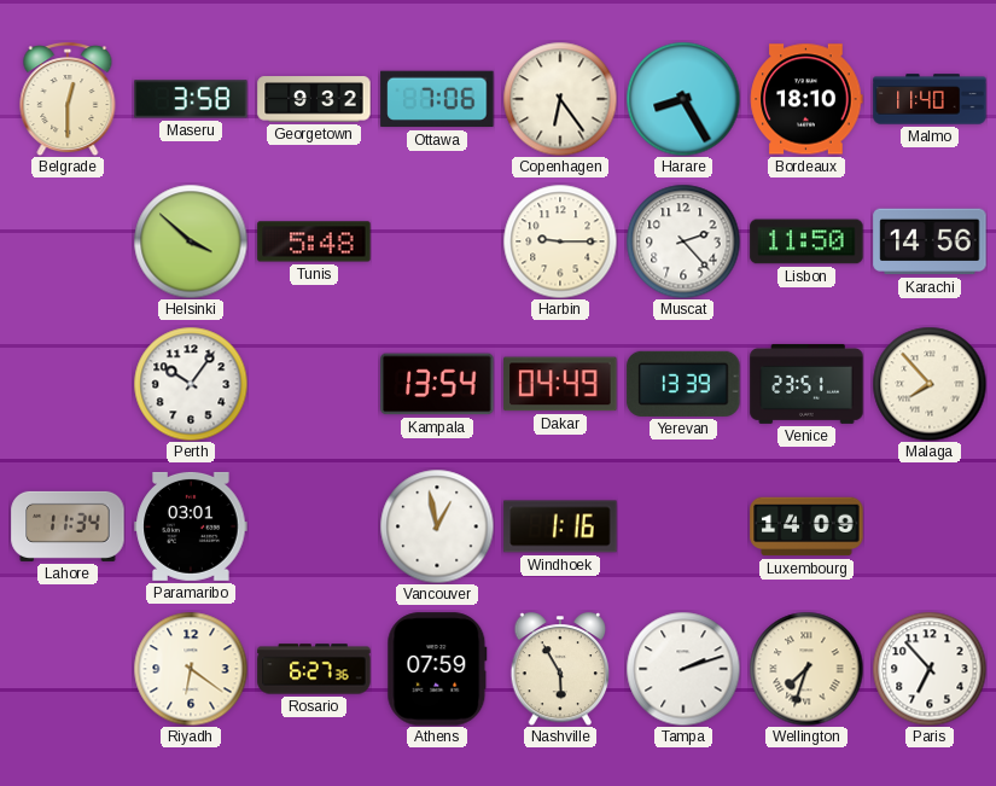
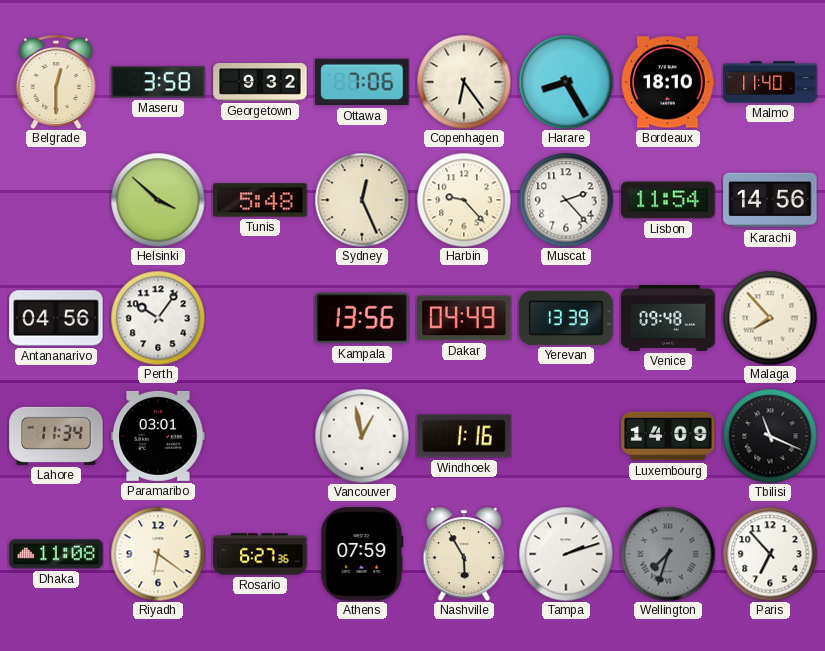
Sydney: none -> 12:26
Harbin: 9:15 -> 9:23
Lisbon: 11:50 -> 11:54
Antananarivo: none -> 04:56
Kampala: 13:54 -> 13:56
Venice: 23:51 -> 09:48
Tbilisi: none -> 11:19
Dhaka: none -> 11:08
Wellington dial: cream -> grey
